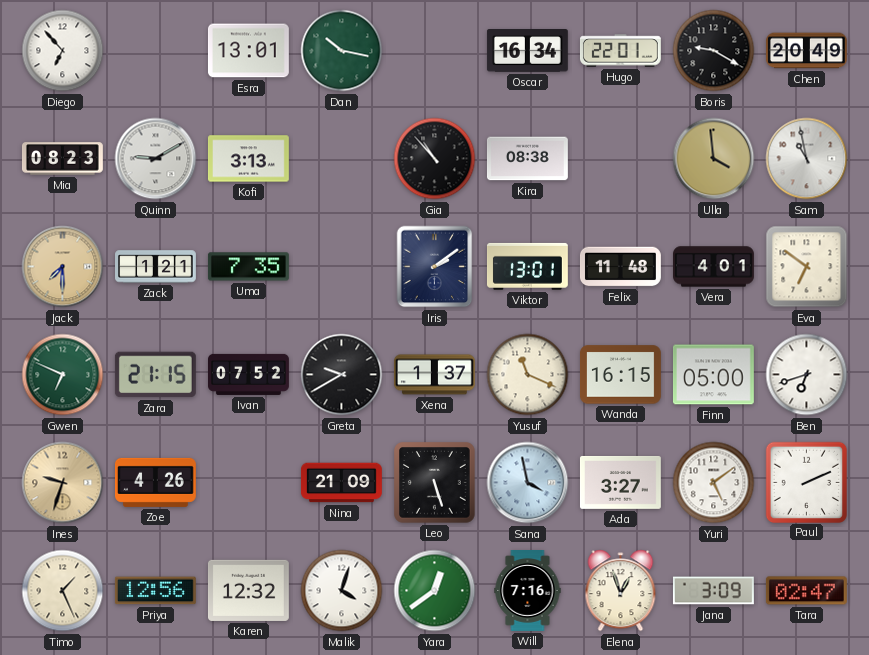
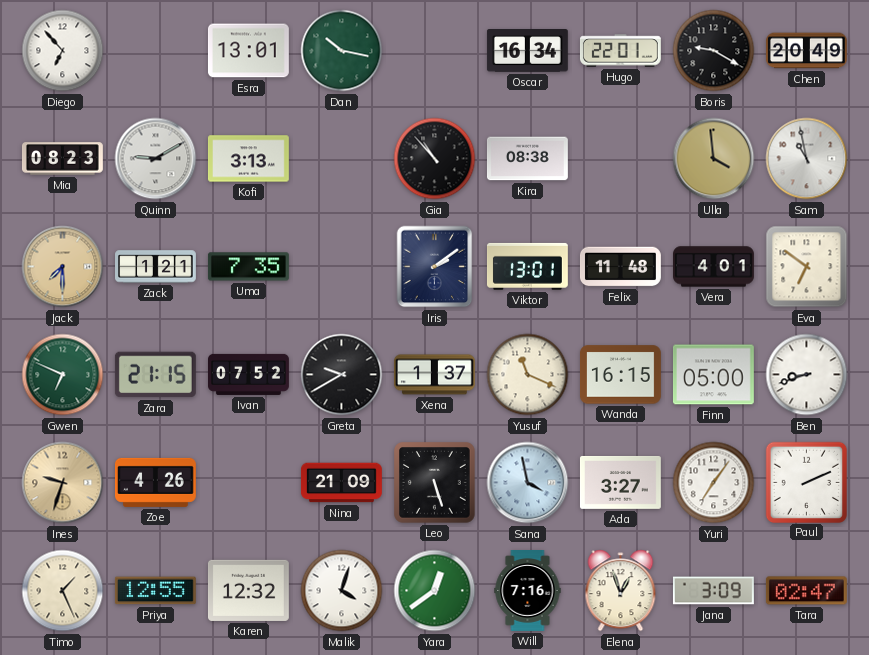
Ben: 6:42 -> 8:42
Yuri: 5:09 -> 7:06
Priya: 12:56 -> 12:55
